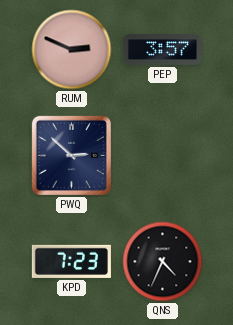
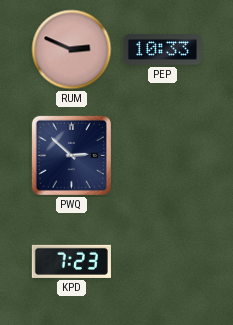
PEP: 3:57 -> 10:33
QNS: 4:34 -> none
